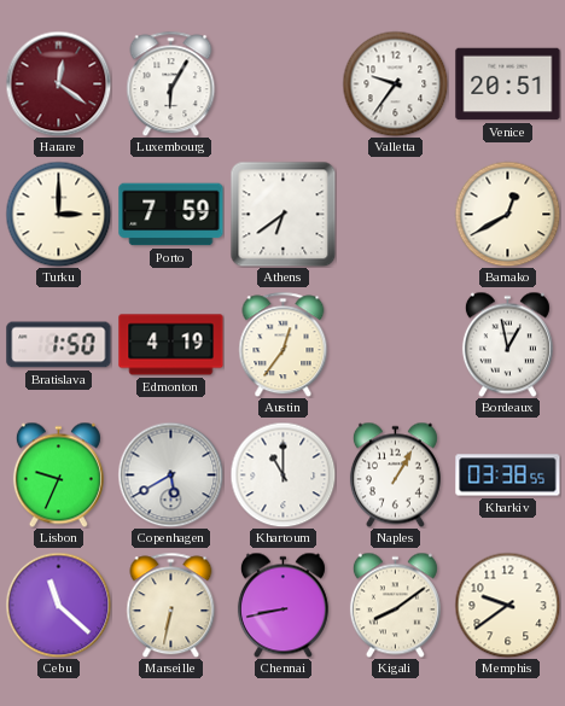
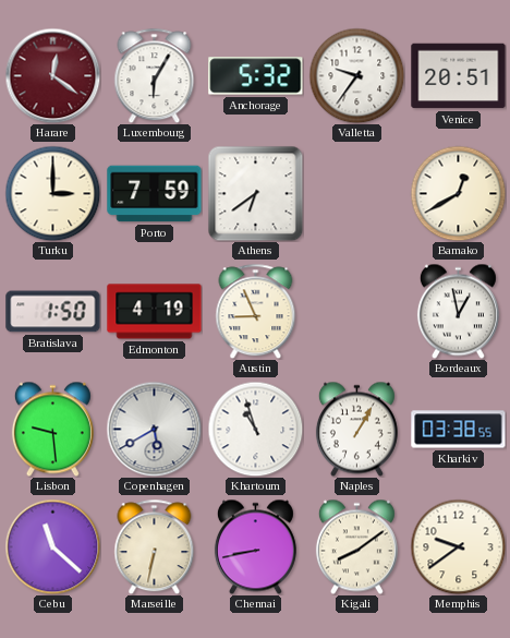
Anchorage: none -> 5:32
Austin: 12:36 -> 8:56
Lisbon: 9:34 -> 9:29
Khartoum: 11:00 -> 10:57
